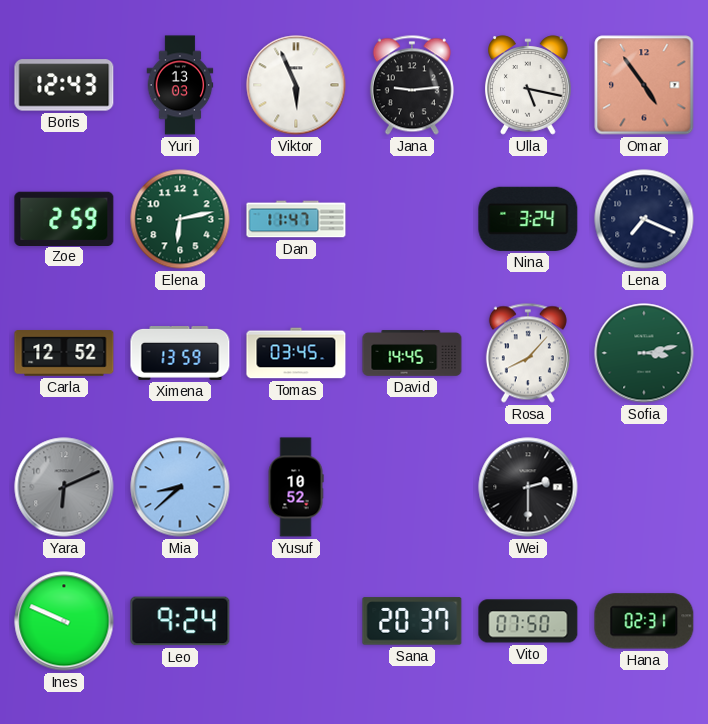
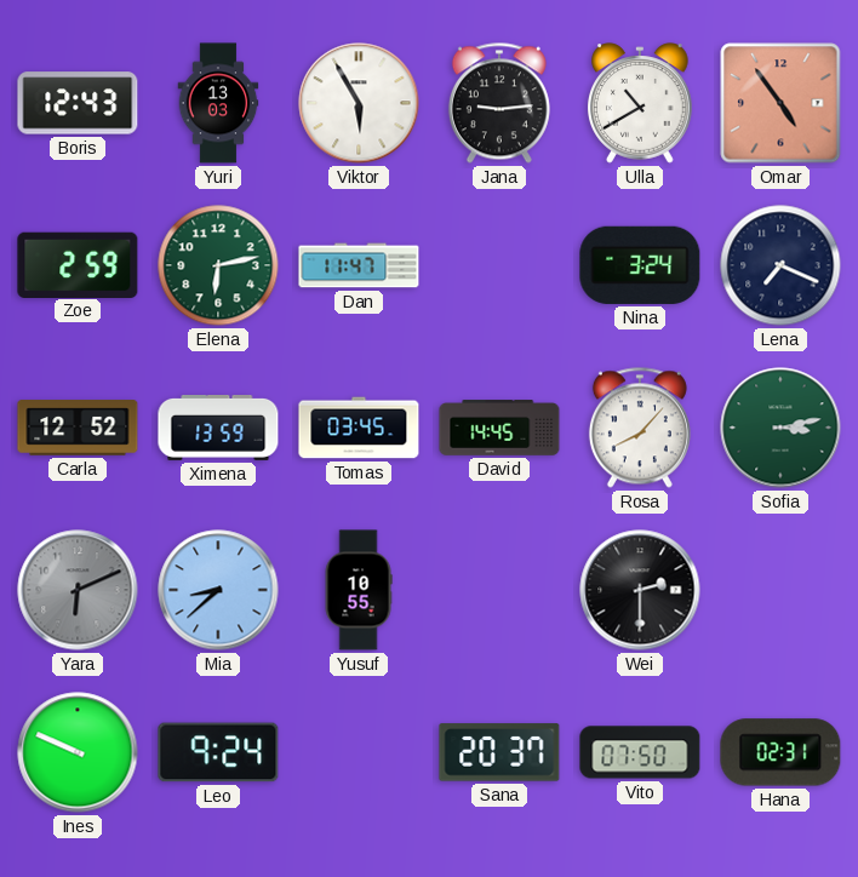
Viktor: 5:56 -> 5:55
Ulla: 5:17 -> 10:40
Yusuf: 10:52 -> 10:55
